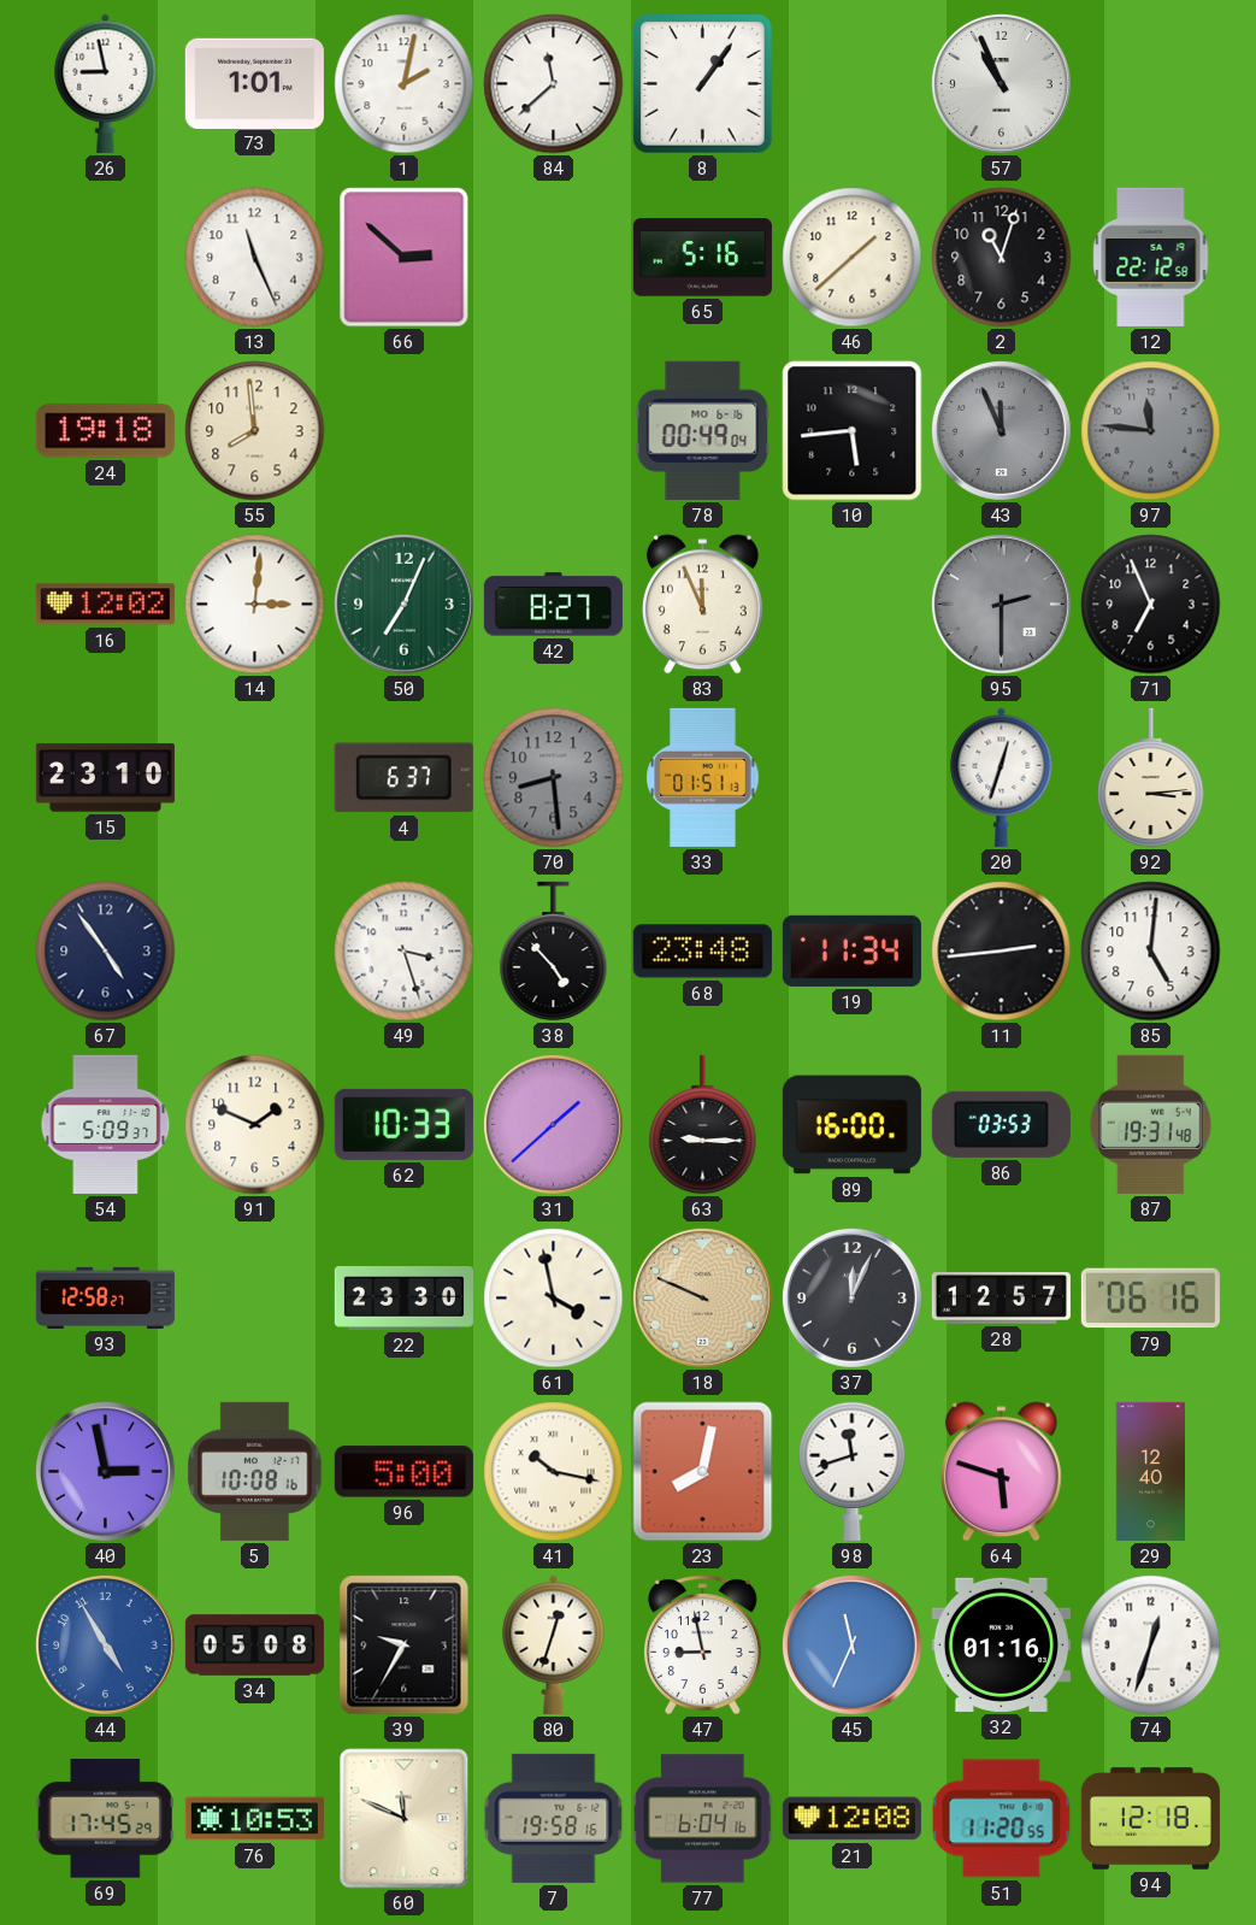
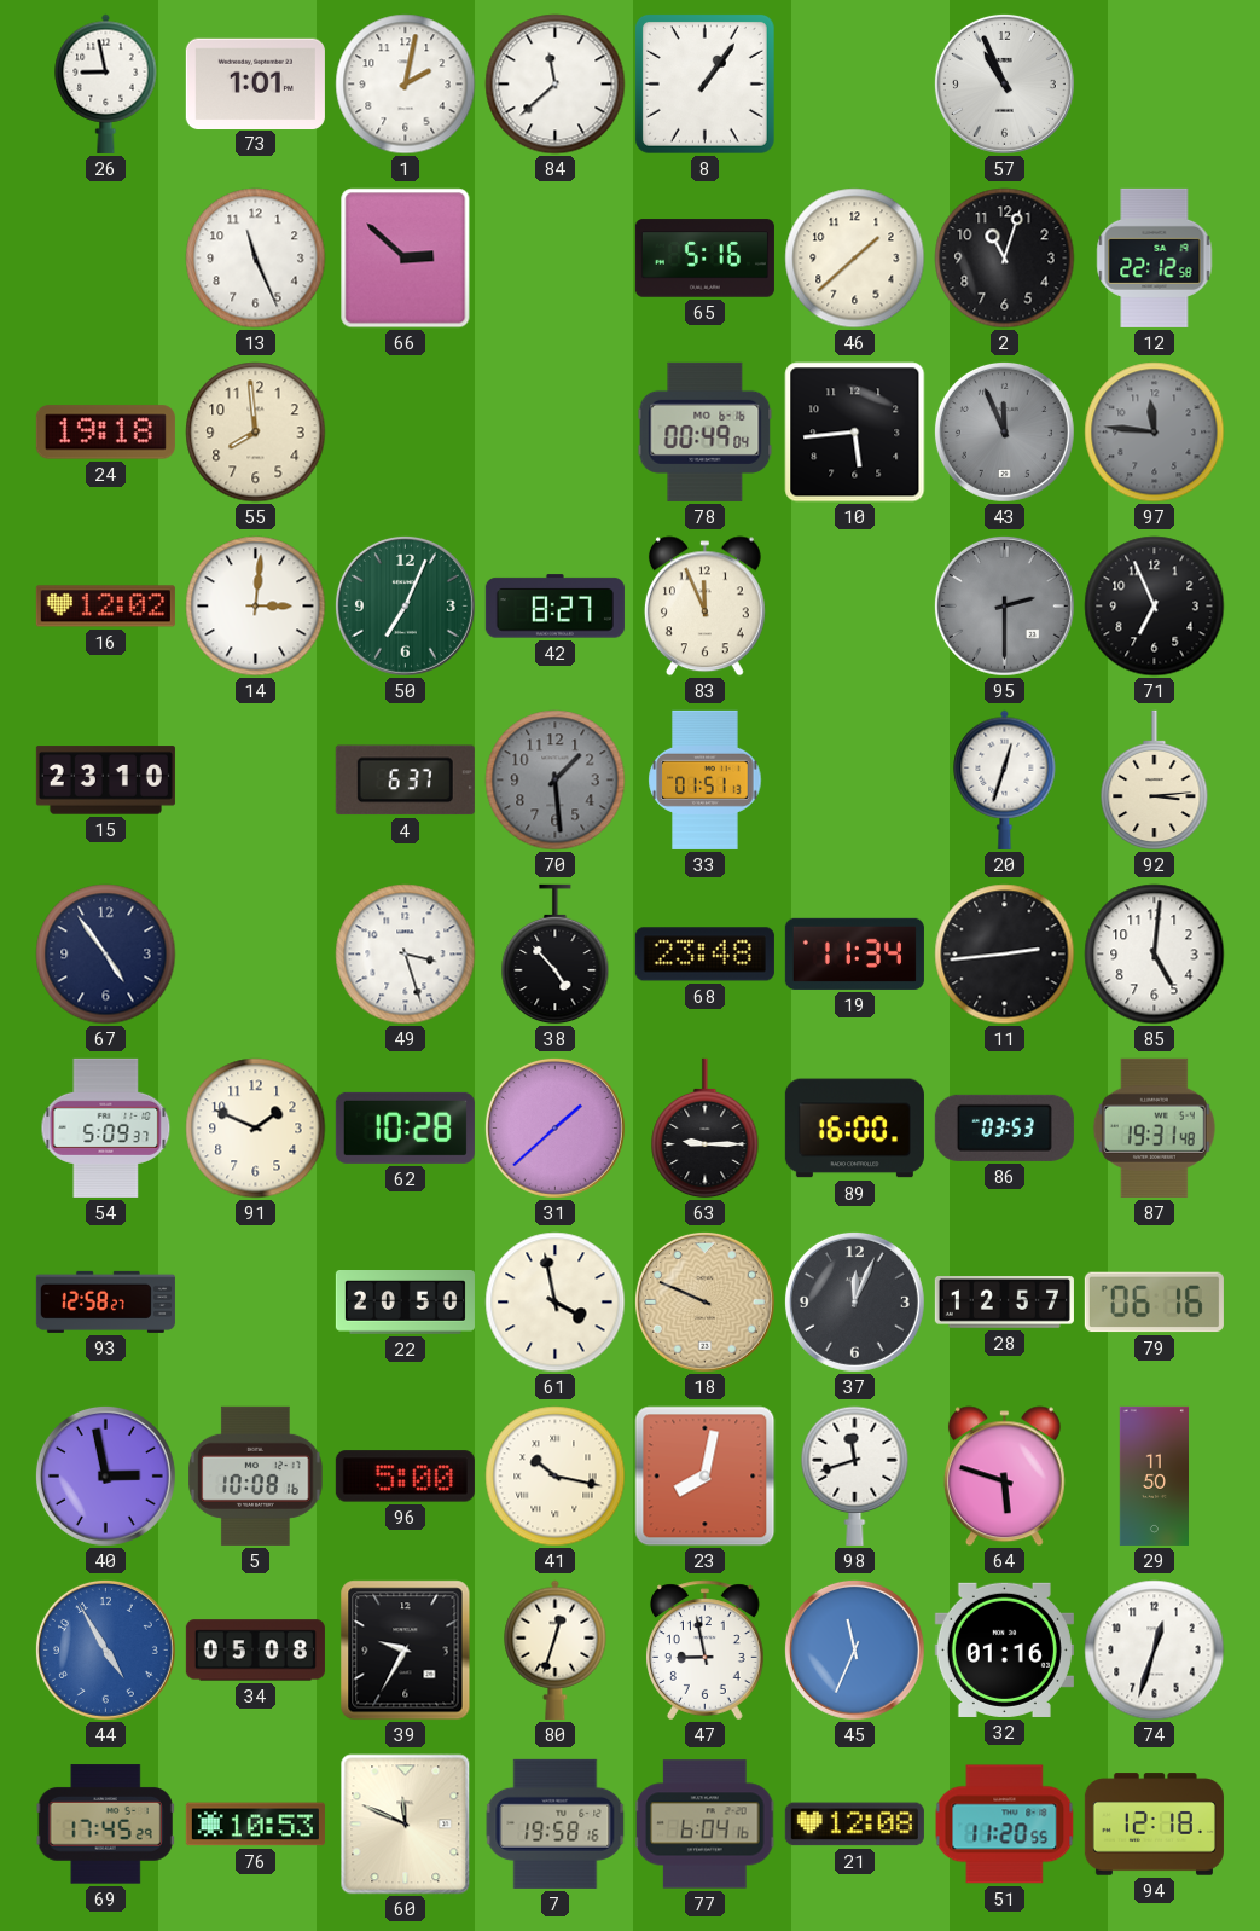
70: 8:29 -> 1:29
62: 10:33 -> 10:28
22: 23:30 -> 20:50
29: 12:40 -> 11:50
